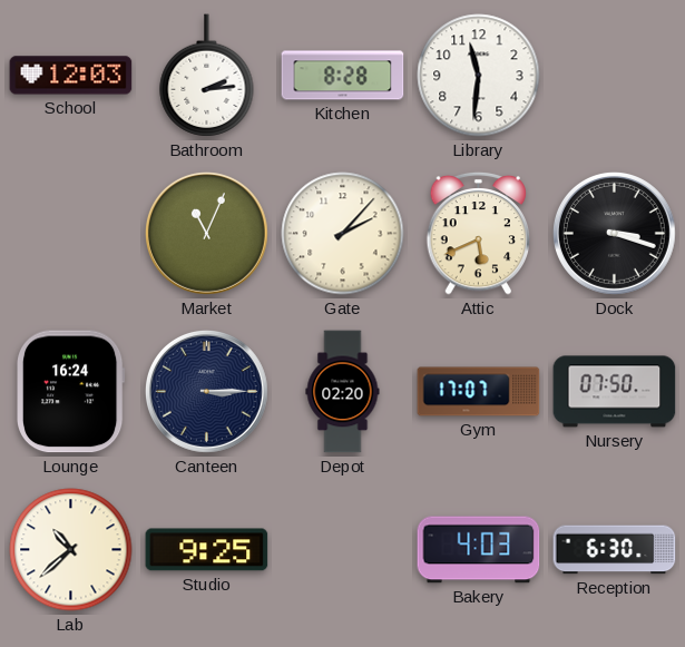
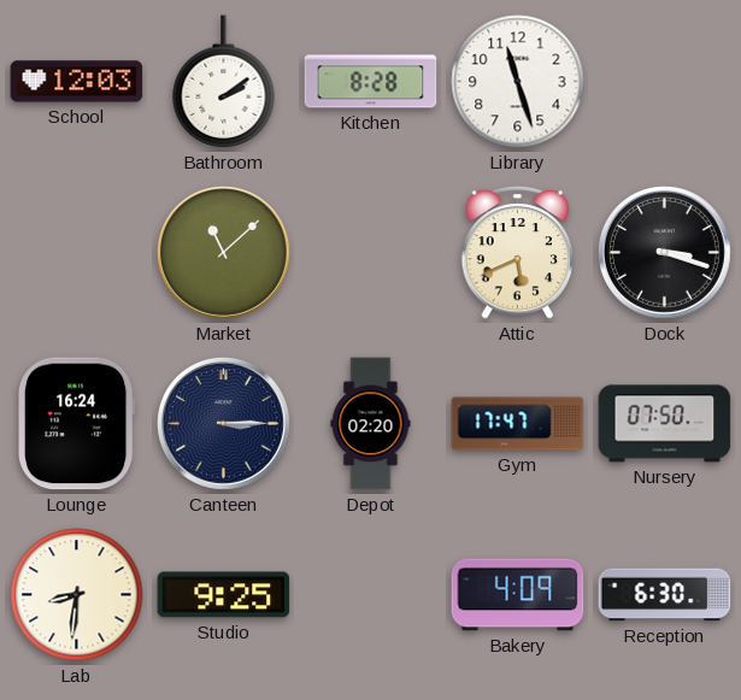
Bathroom: 2:14 -> 2:09
Library: 11:31 -> 11:27
Market: 11:04 -> 11:08
Gate: 2:07 -> none
Gym: 17:07 -> 17:47
Lab: 10:38 -> 8:31
Bakery: 4:03 -> 4:09
